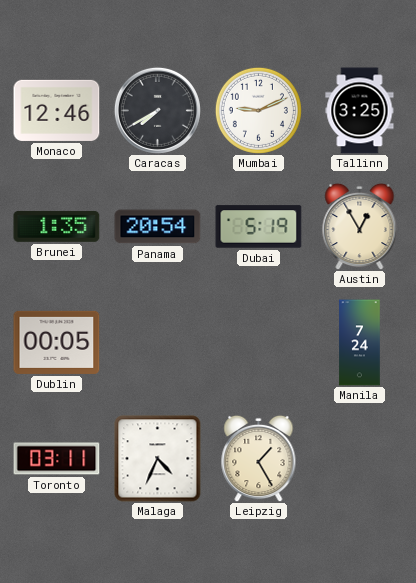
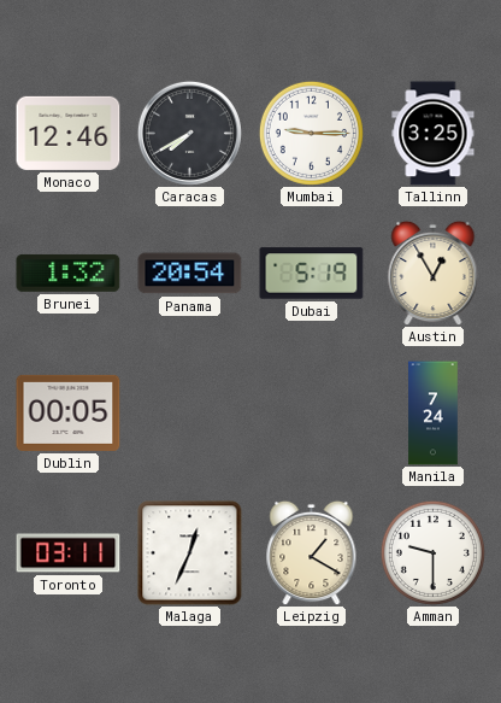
Mumbai: 9:11 -> 9:15
Brunei: 1:35 -> 1:32
Malaga: 4:34 -> 12:34
Leipzig: 1:25 -> 1:20
Amman: none -> 9:30
